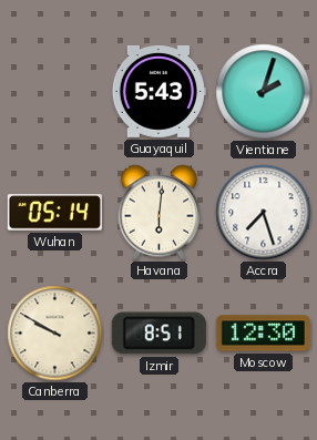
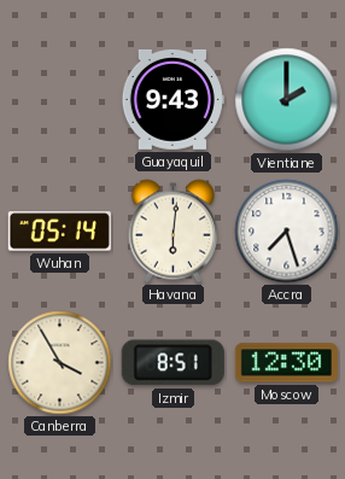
Guayaquil: 5:43 -> 9:43
Vientiane: 2:03 -> 2:00
Canberra: 9:50 -> 3:55
